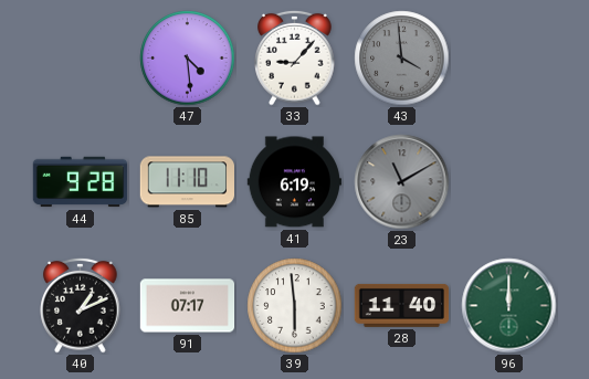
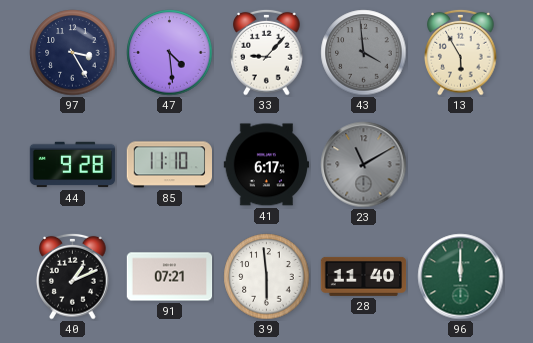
97: none -> 3:25
13: none -> 5:55
41: 6:19 -> 6:17
91: 07:17 -> 07:21
